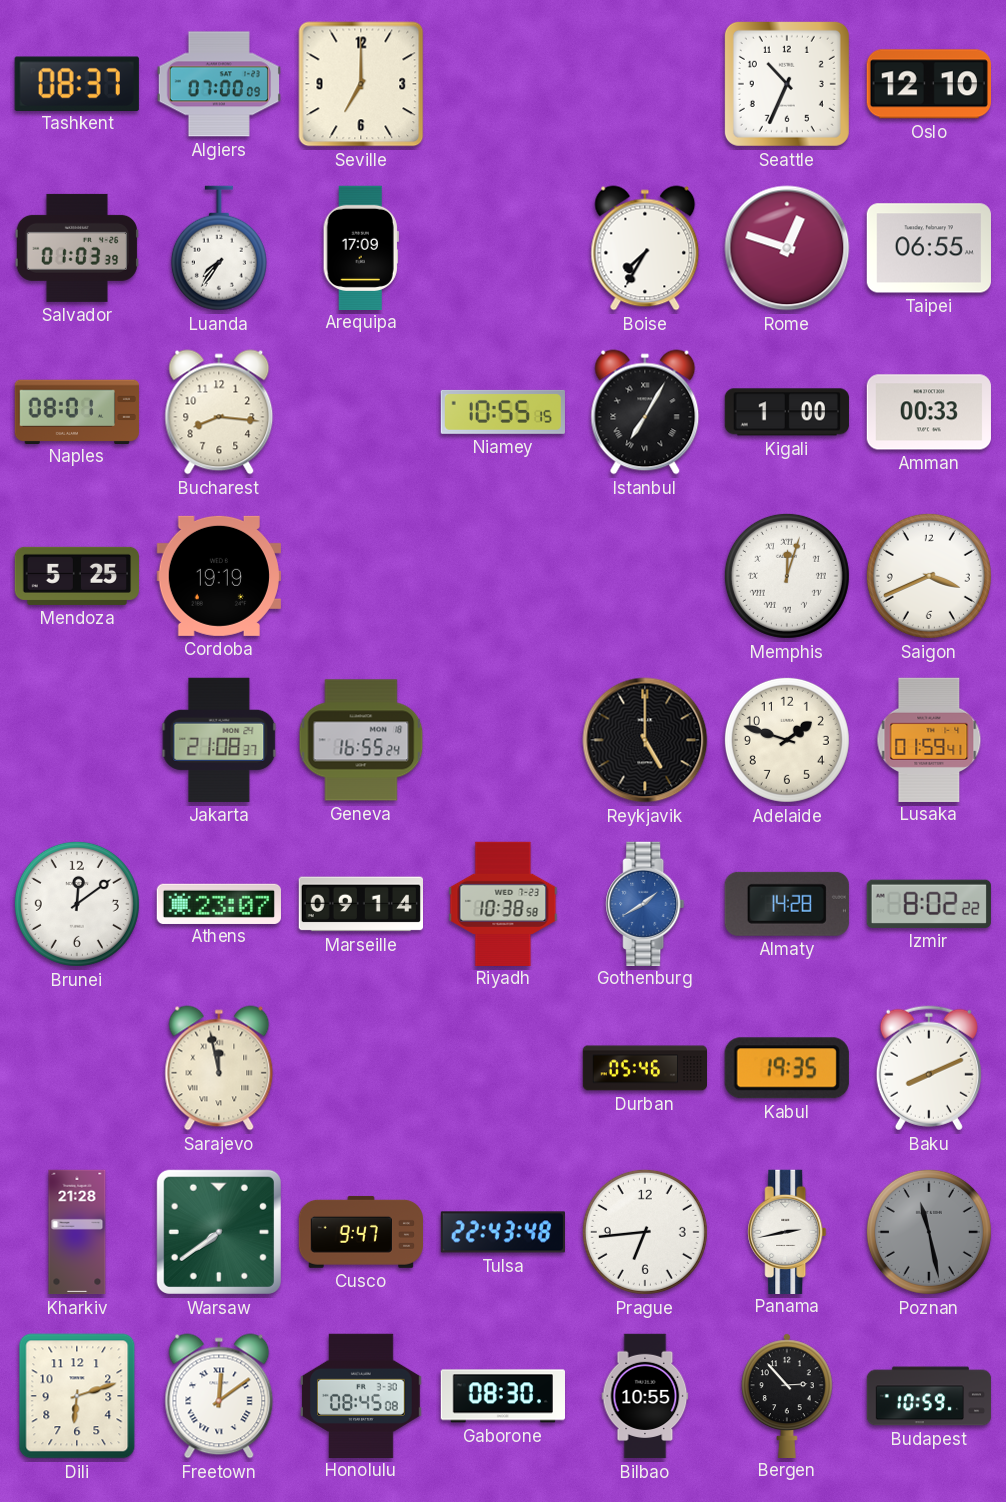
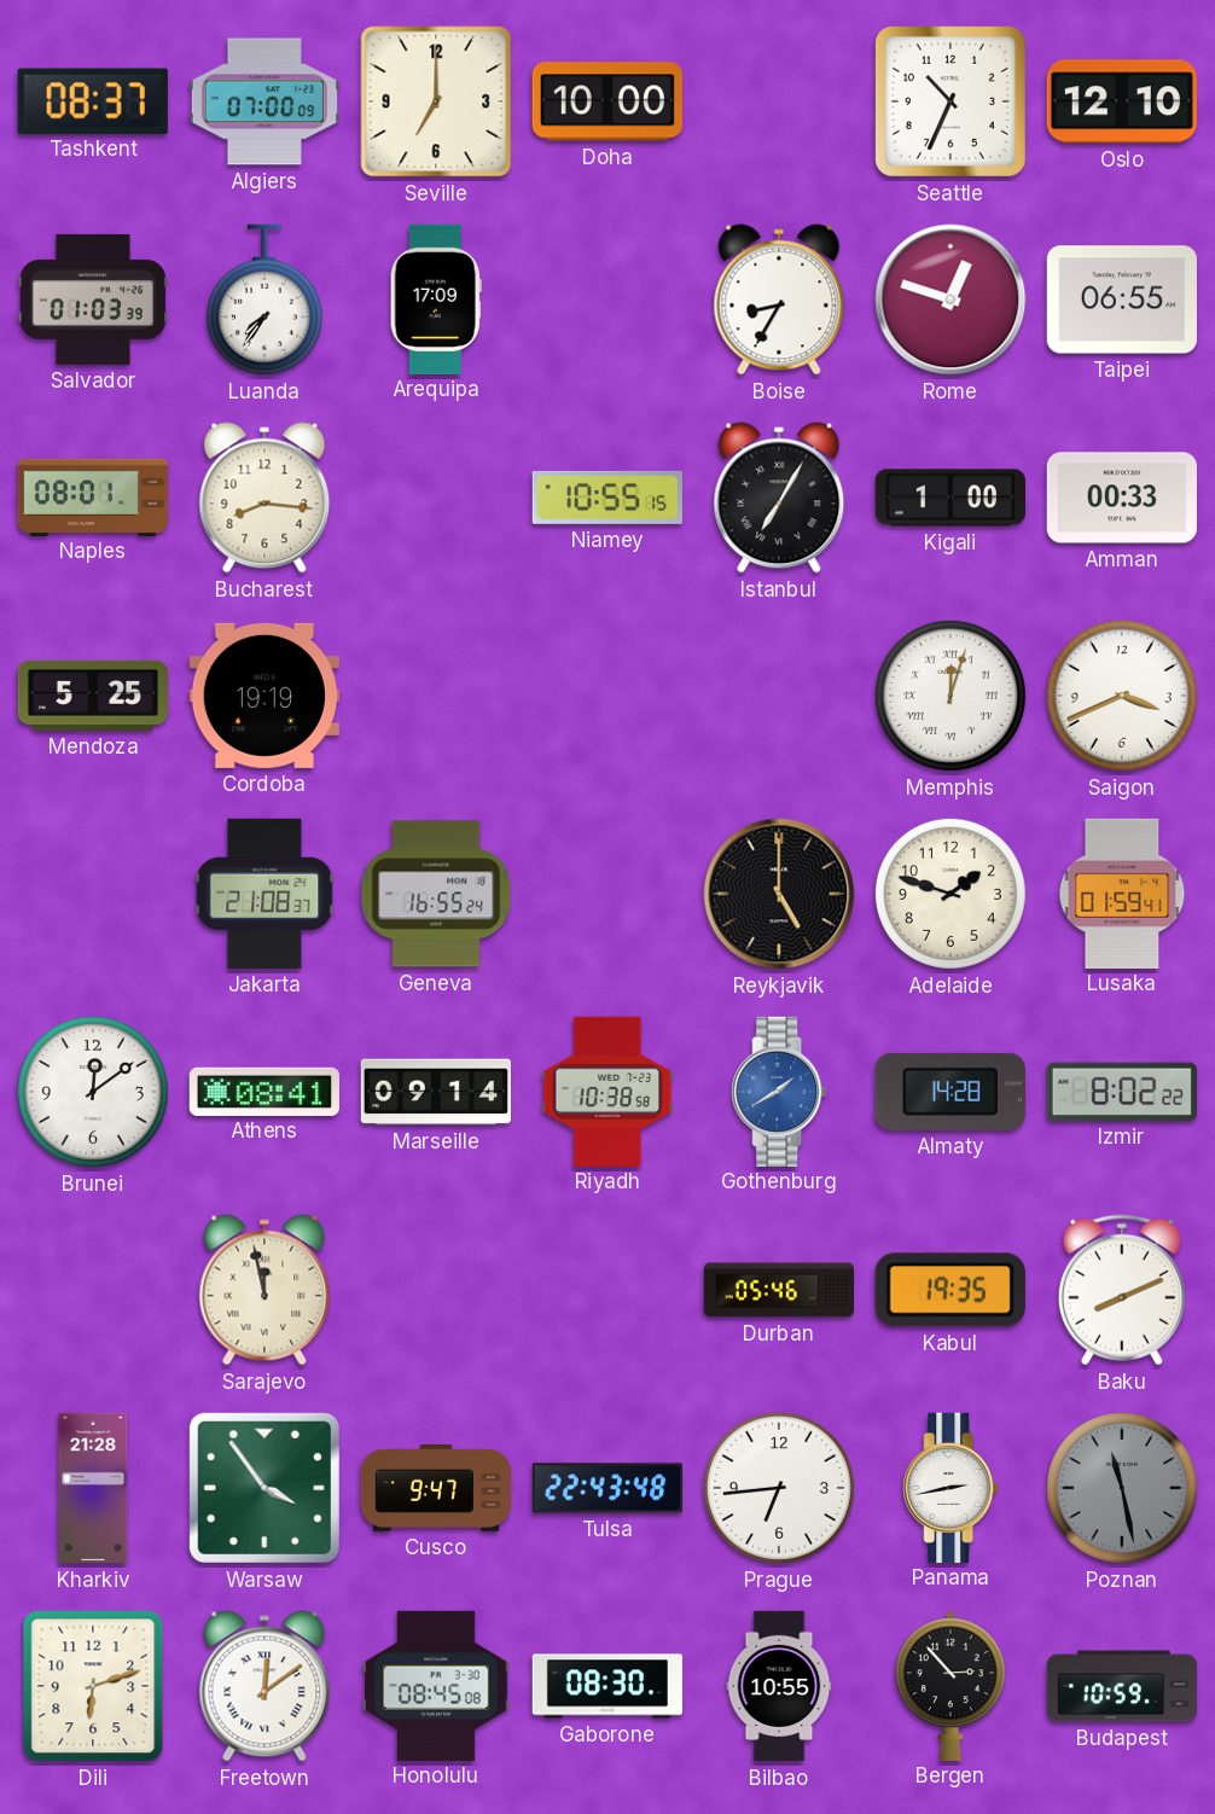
Doha: none -> 10:00
Boise: 7:35 -> 8:35
Athens: 23:07 -> 08:41
Warsaw: 7:39 -> 3:54
